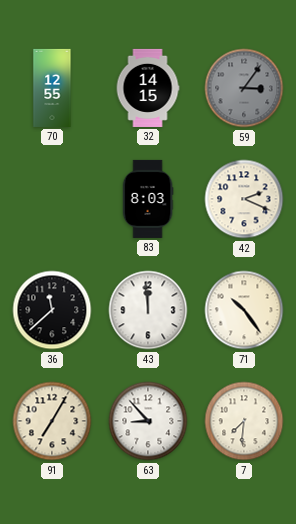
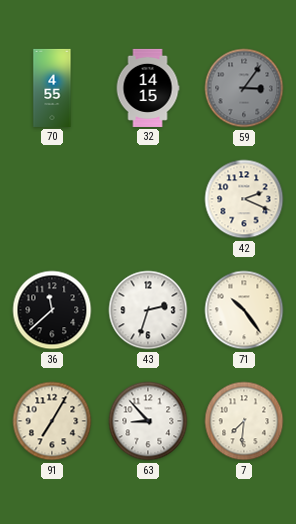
70: 12:55 -> 4:55
83: 8:03 -> none
43: 11:59 -> 2:33
